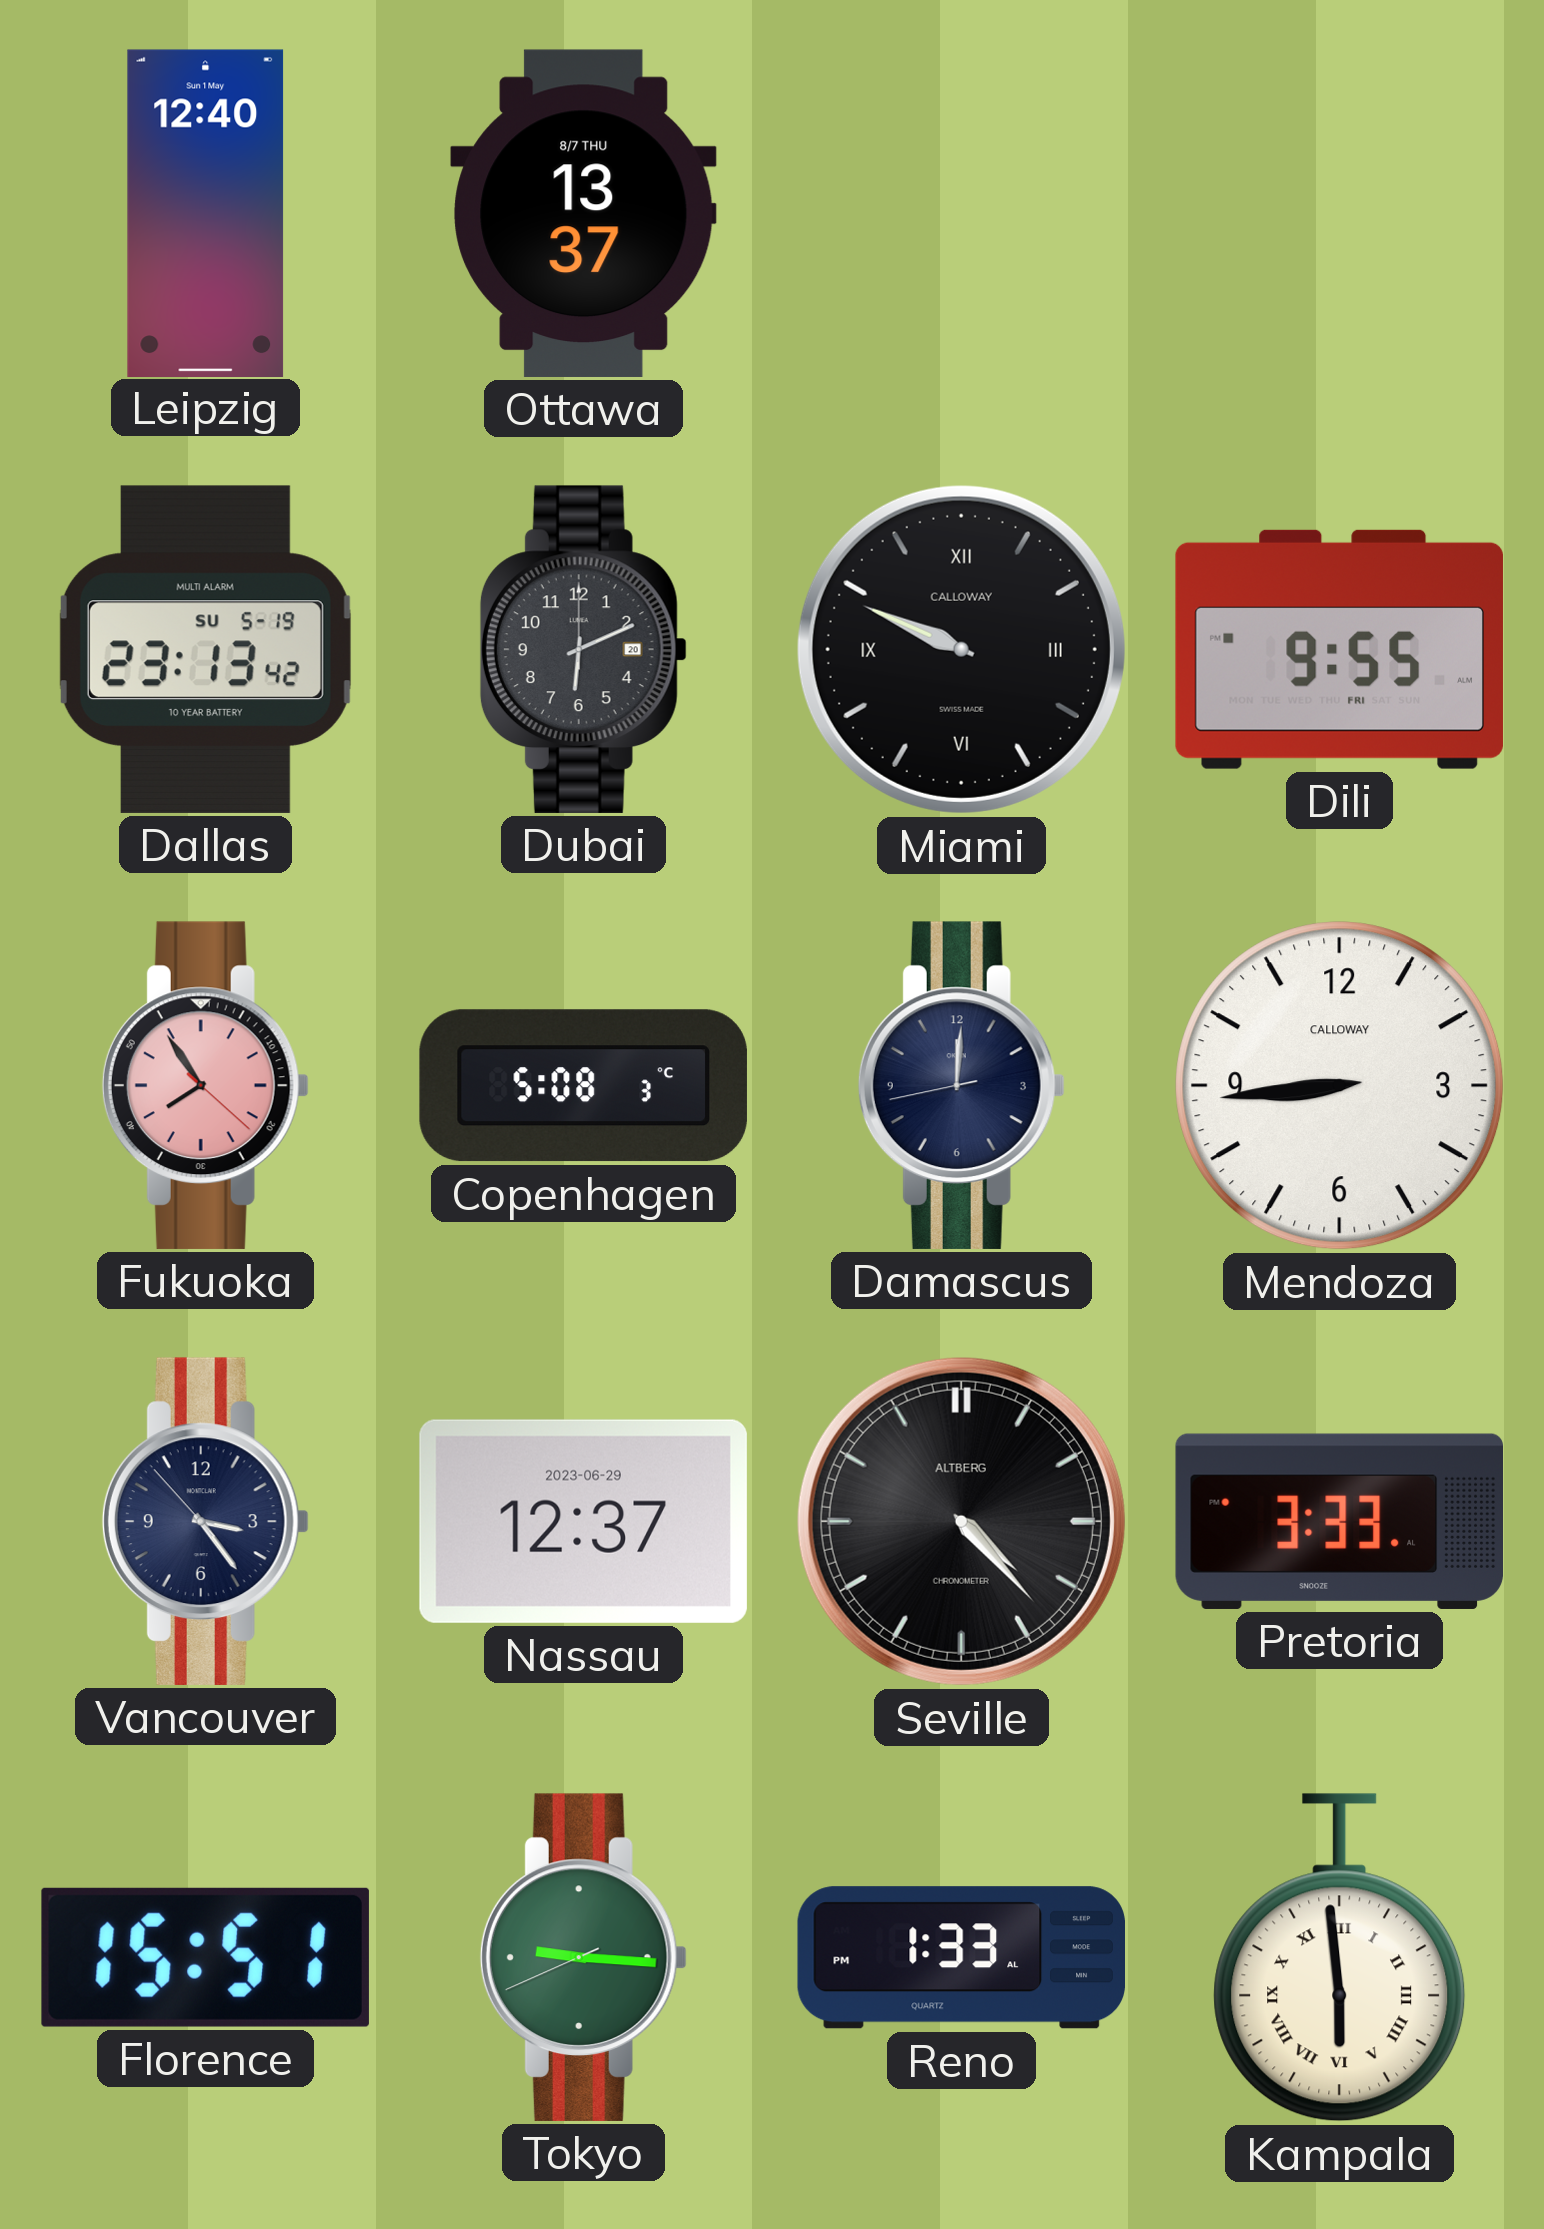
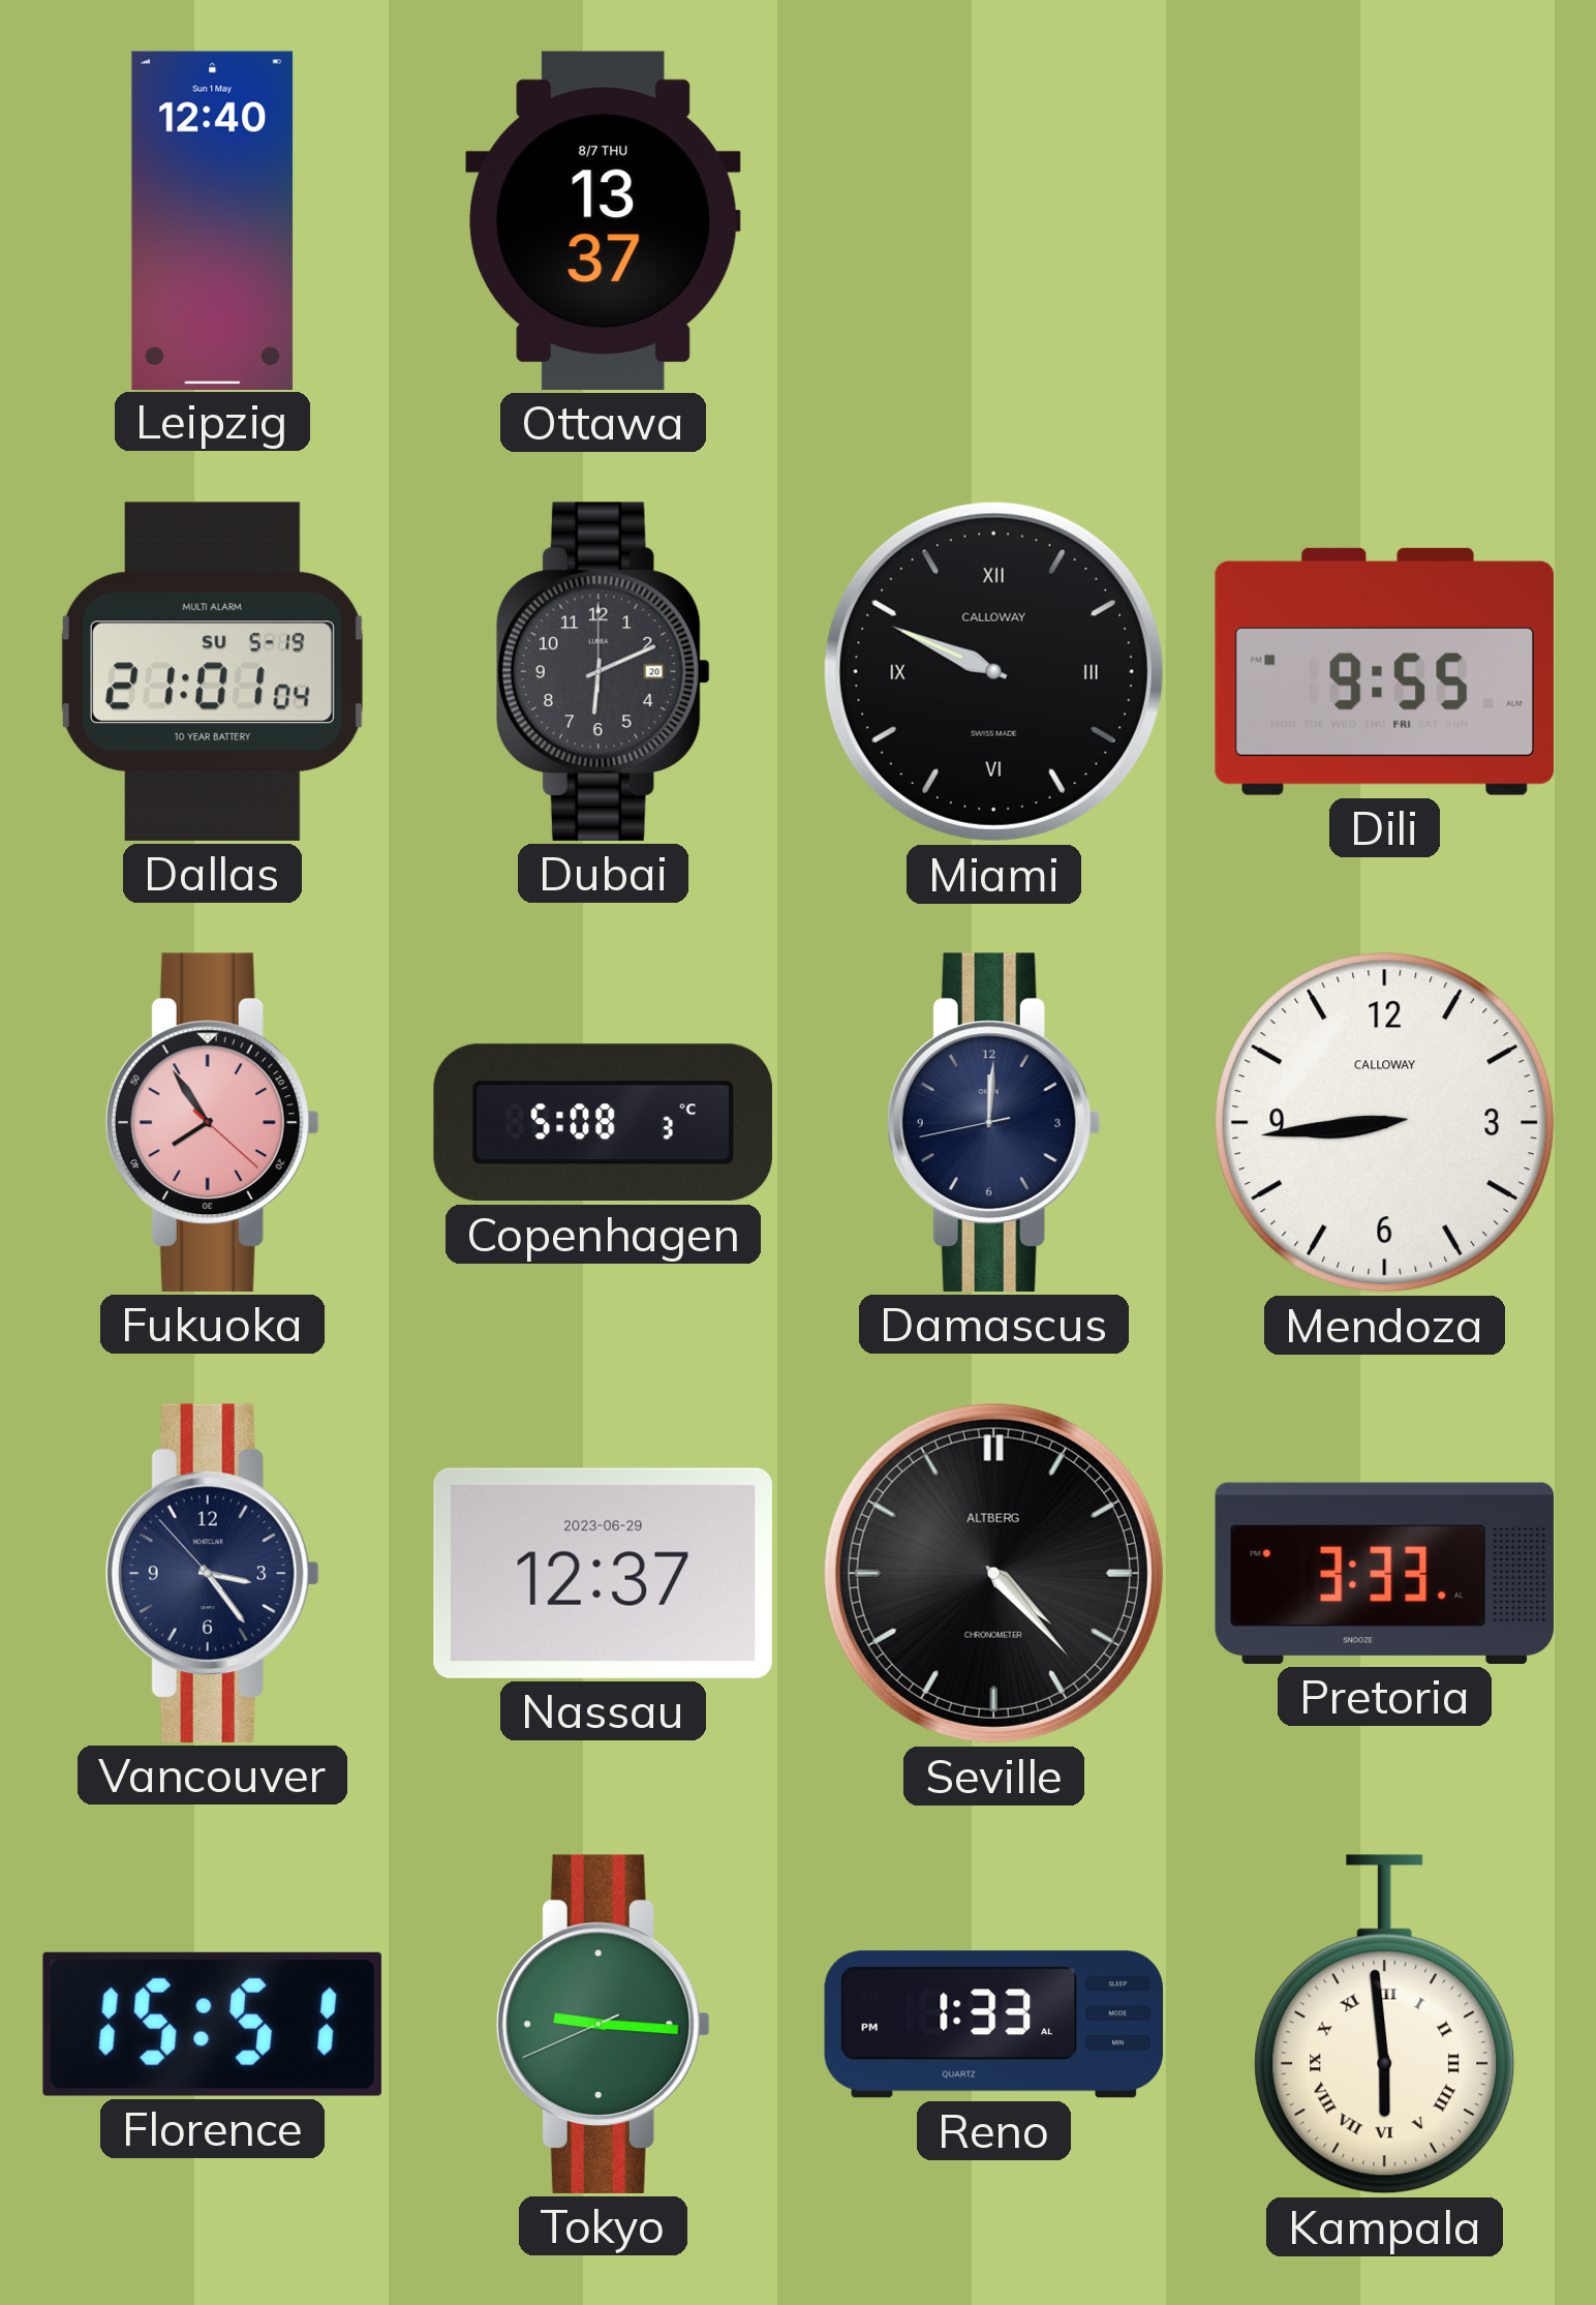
Dallas: 23:13 -> 21:01
